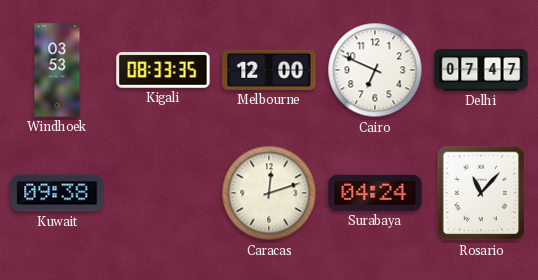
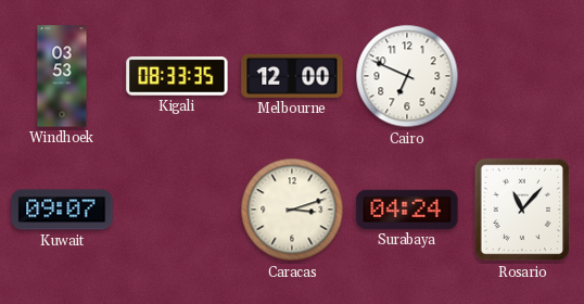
Delhi: 07:47 -> none
Kuwait: 09:38 -> 09:07
Caracas: 12:12 -> 3:12
